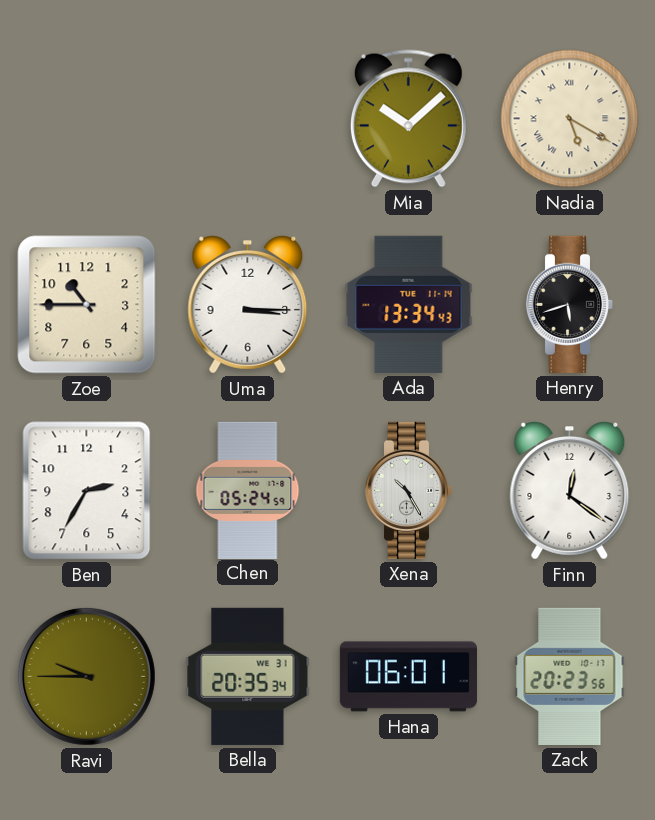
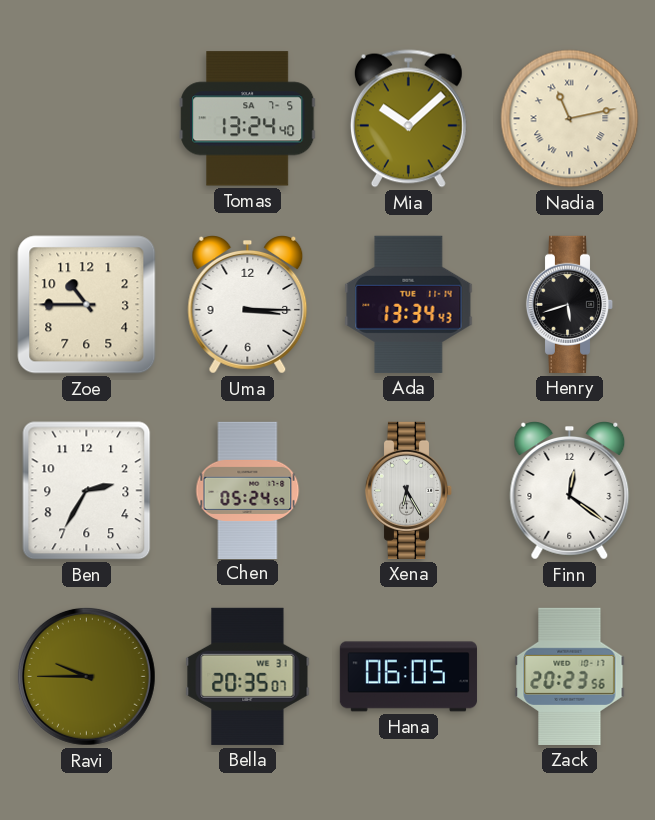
Tomas: none -> 13:24
Nadia: 5:20 -> 11:13
Xena: 10:25 -> 6:25
Bella: 20:35:34 -> 20:35:07
Hana: 06:01 -> 06:05
